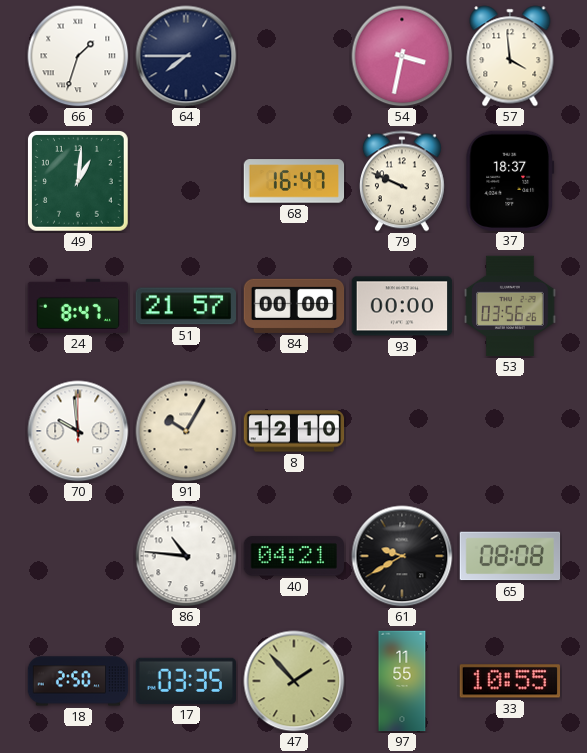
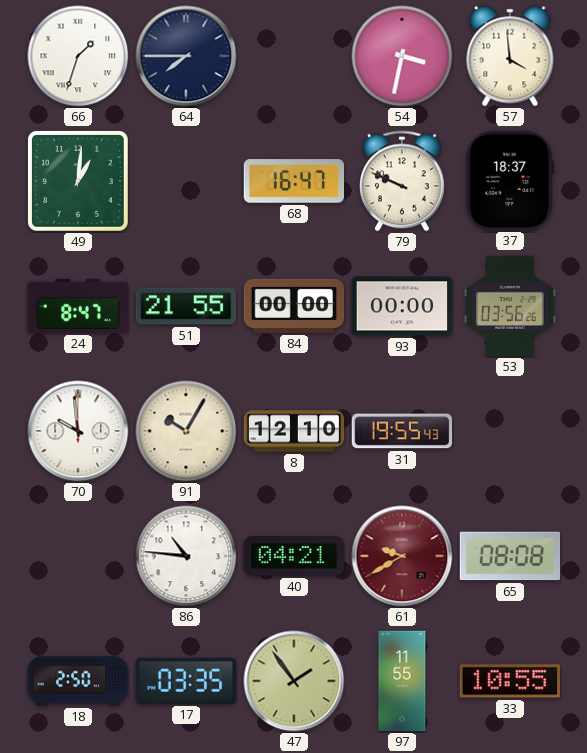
51: 21:57 -> 21:55
31: none -> 19:55
61 dial: black -> burgundy
47: 1:53 -> 1:54
